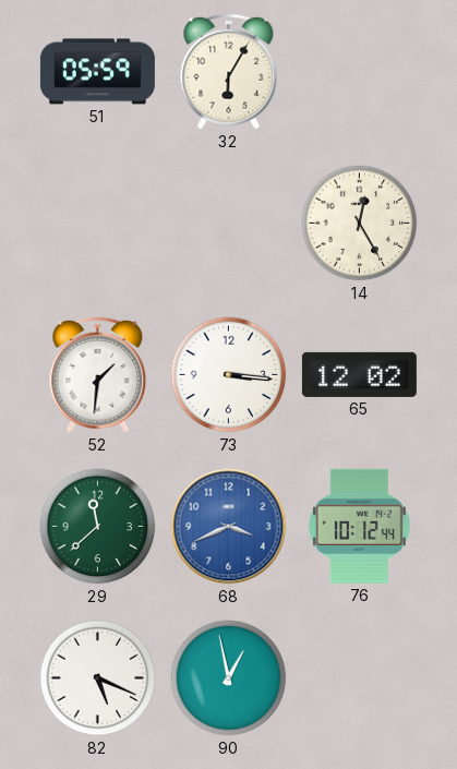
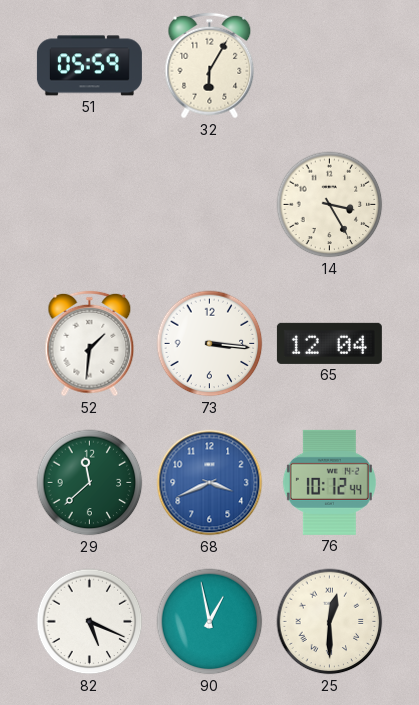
14: 12:25 -> 3:25
65: 12:02 -> 12:04
25: none -> 12:30
